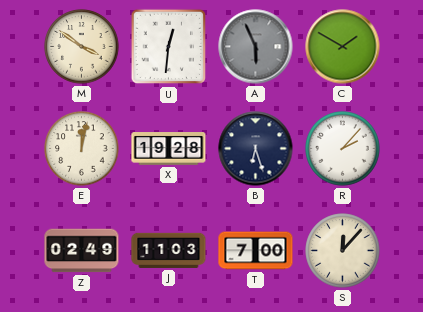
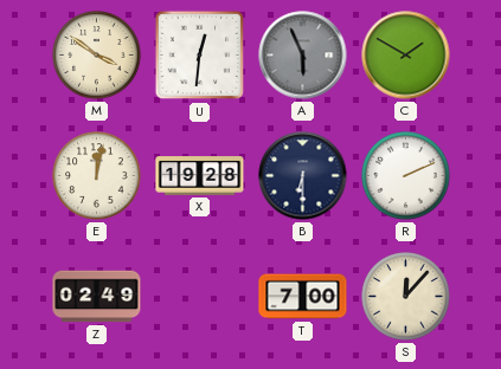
B: 6:27 -> 6:30
R: 2:07 -> 2:11
J: 11:03 -> none
